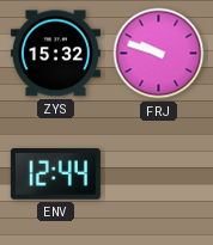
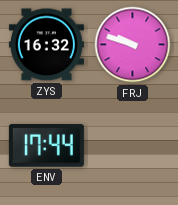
ZYS: 15:32 -> 16:32
ENV: 12:44 -> 17:44
